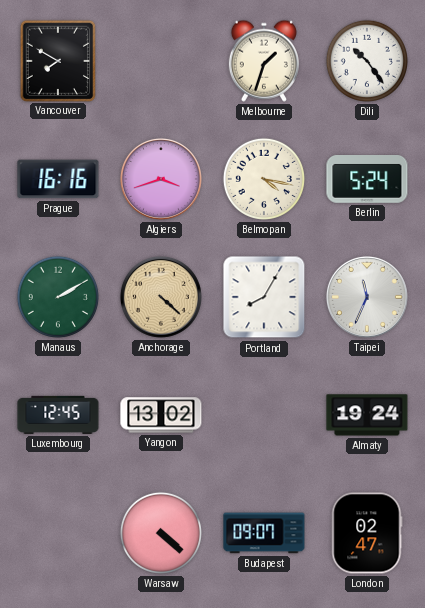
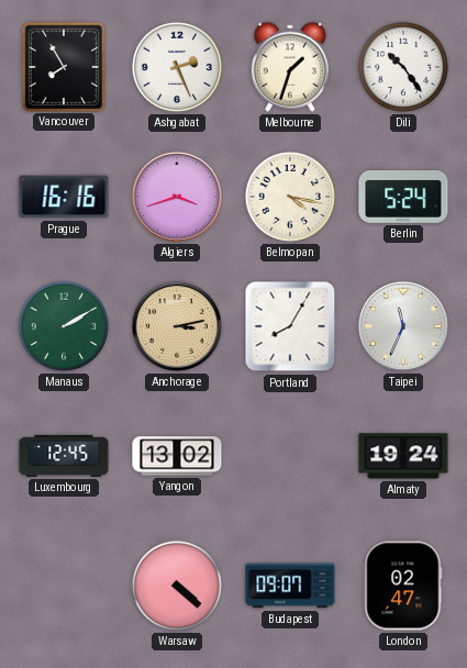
Vancouver: 7:50 -> 7:55
Ashgabat: none -> 2:26
Anchorage: 4:22 -> 3:13
